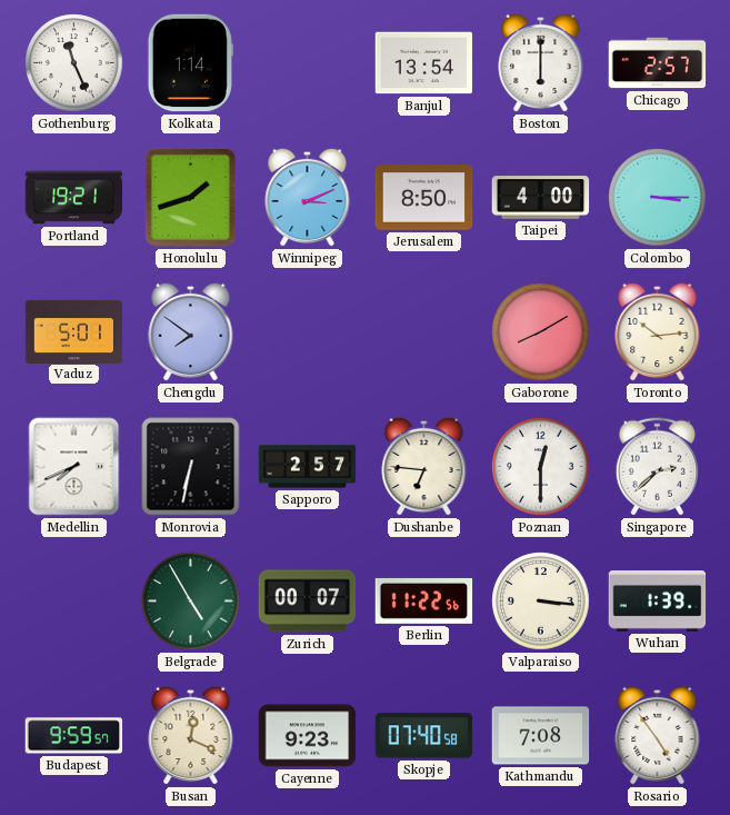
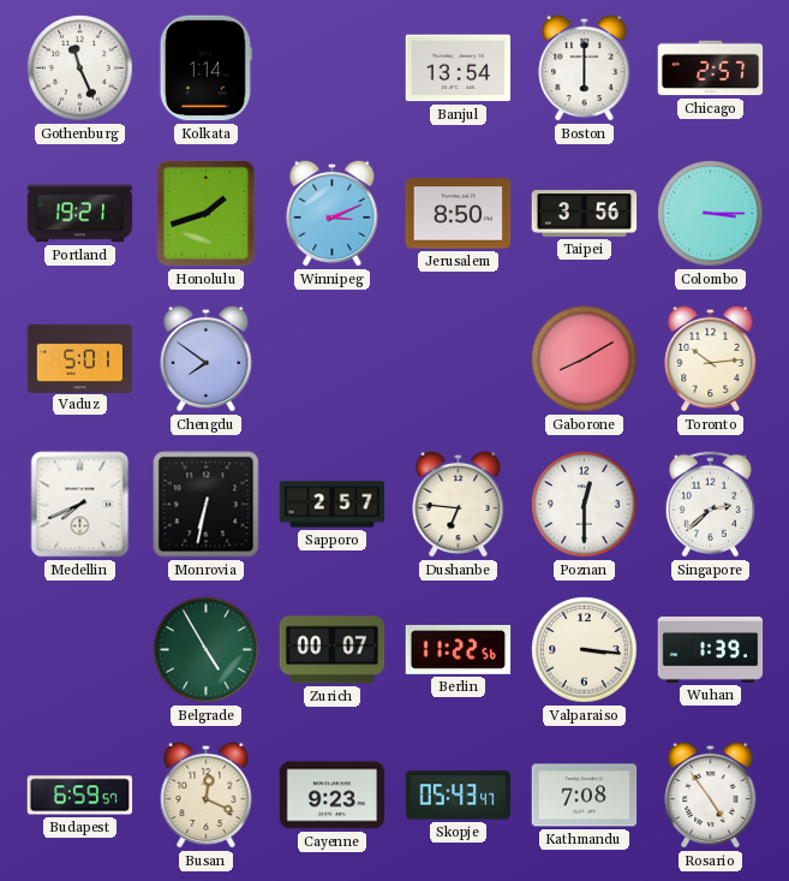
Taipei: 4:00 -> 3:56
Budapest: 9:59 -> 6:59
Skopje: 07:40 -> 05:43
